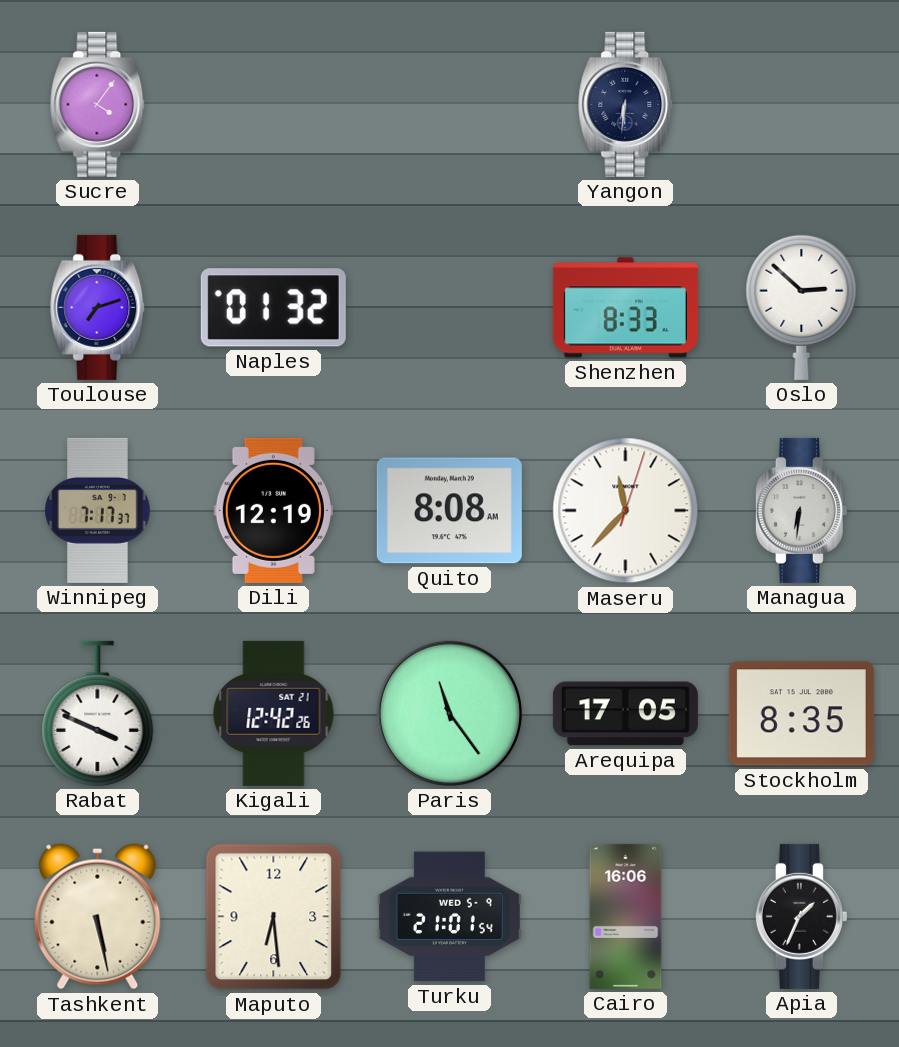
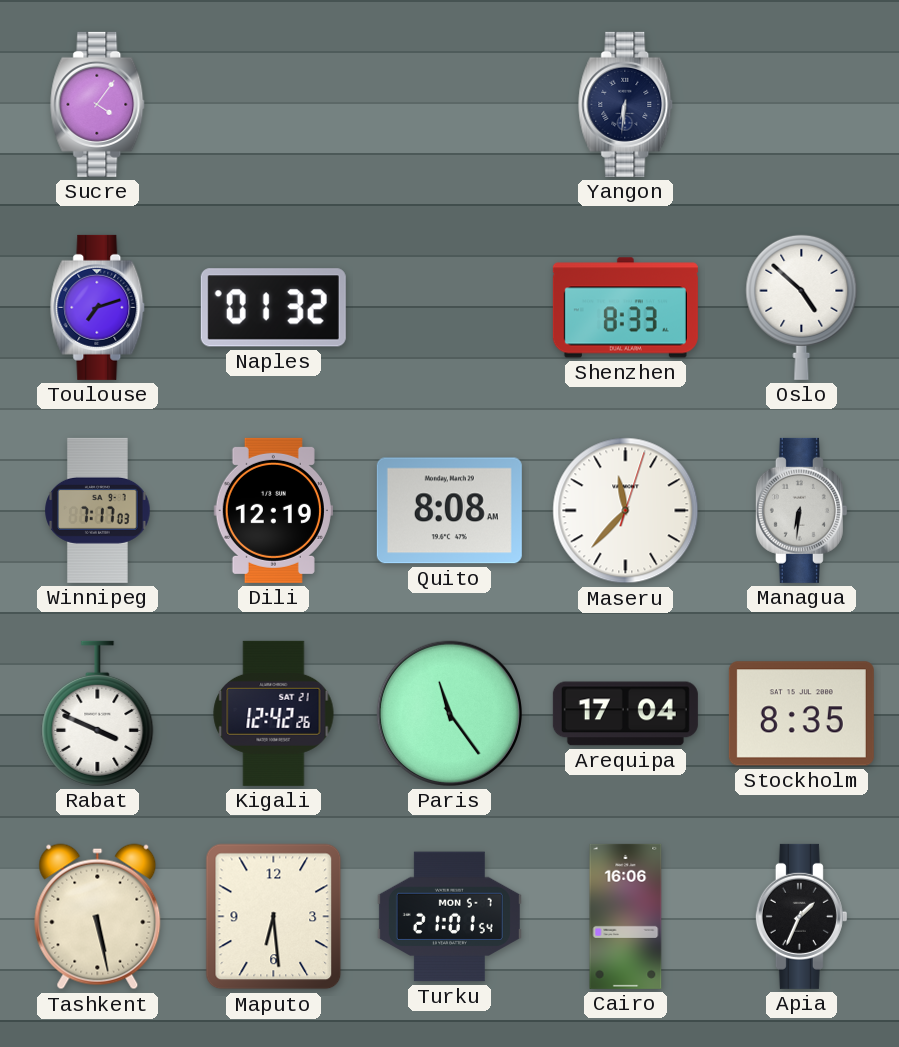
Oslo: 2:52 -> 4:52
Winnipeg: 7:17:37 -> 7:17:03
Arequipa: 17:05 -> 17:04
Turku date: WED 5-9 -> MON 5-7
